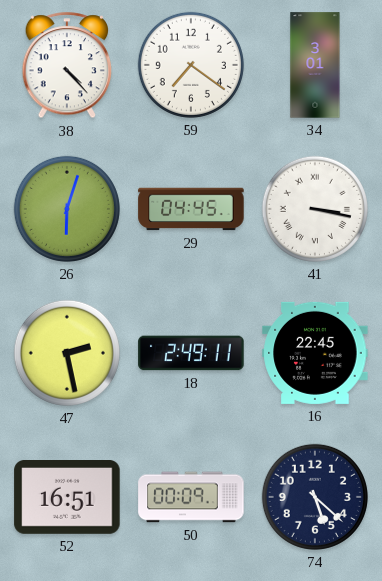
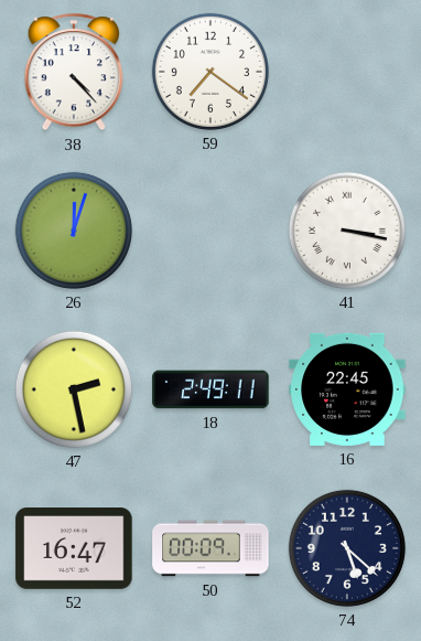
34: 3:01 -> none
26: 6:03 -> 12:03
29: 04:45 -> none
52: 16:51 -> 16:47
